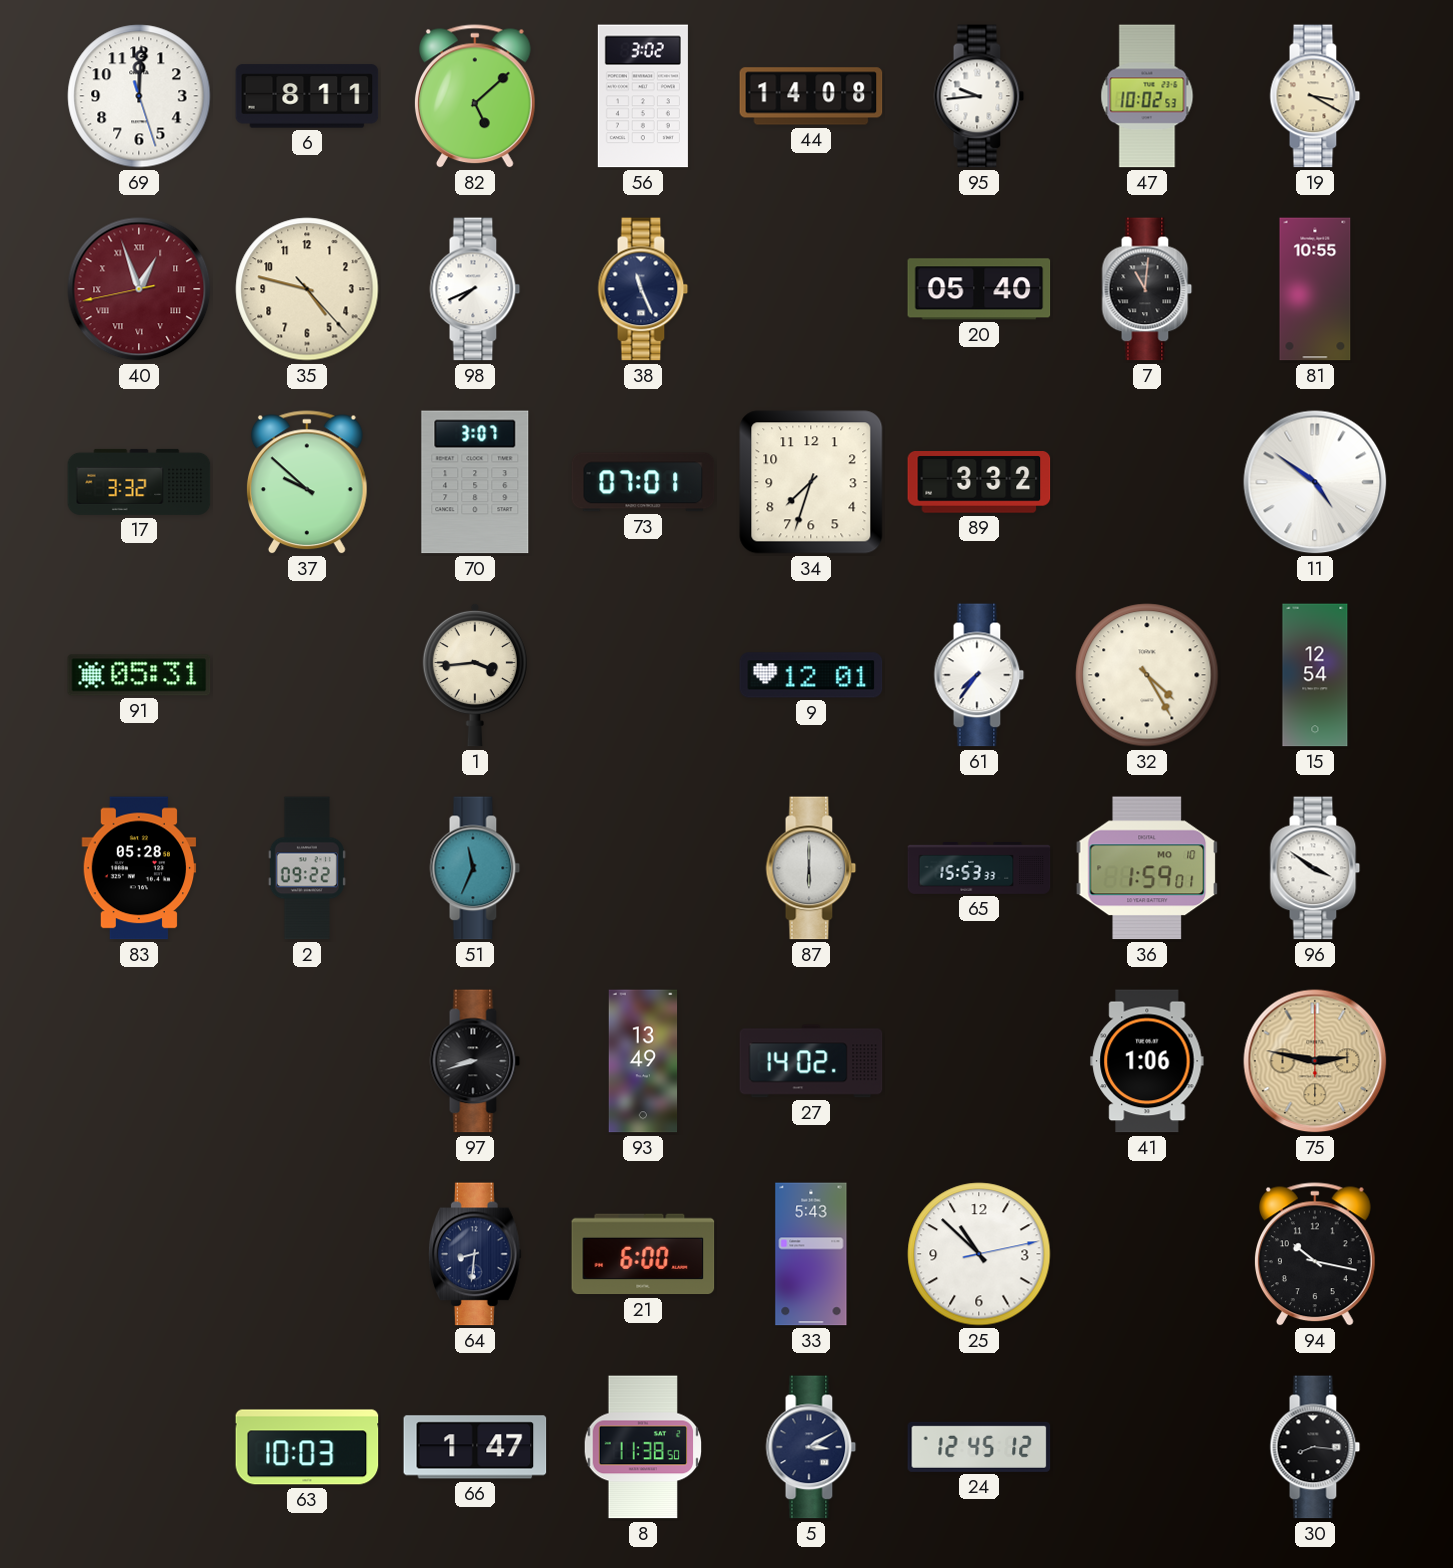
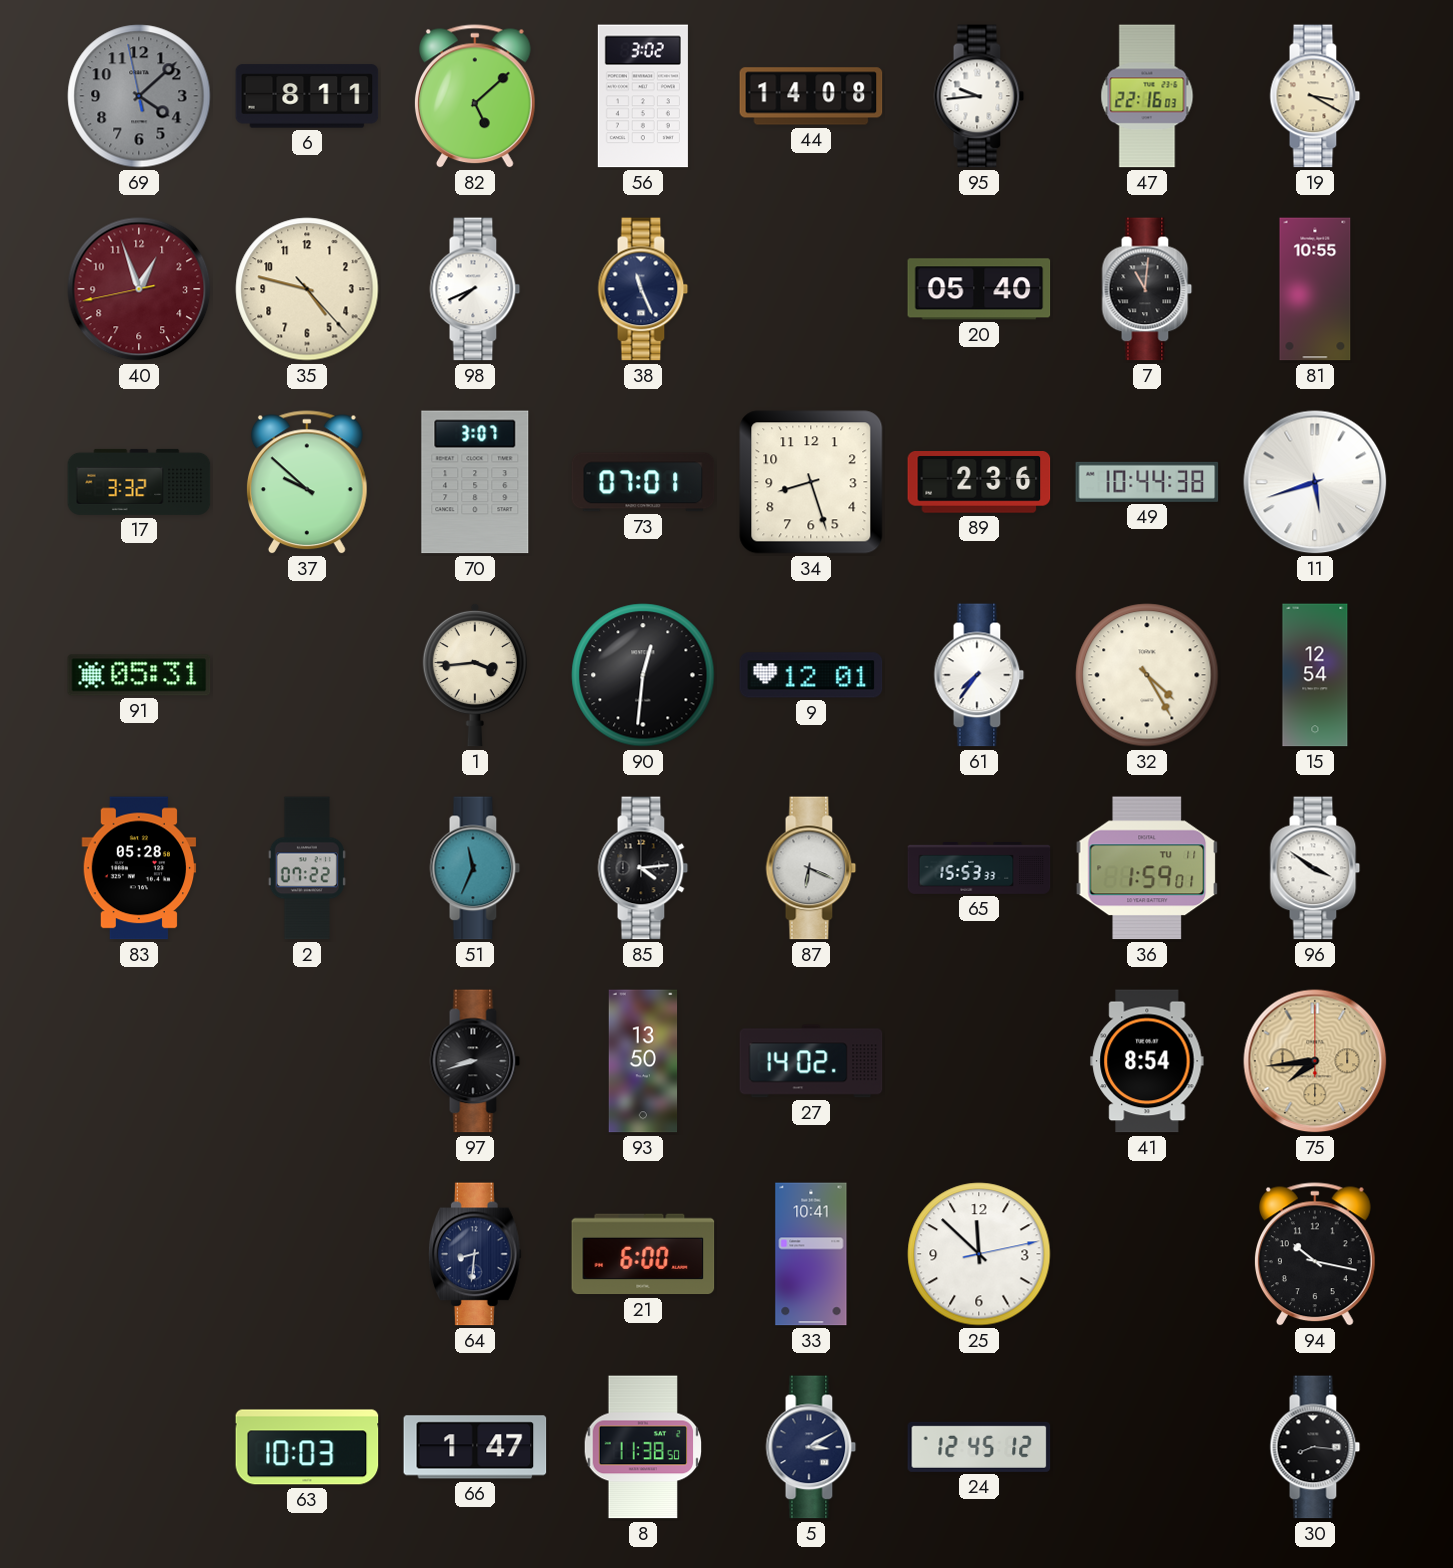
69: 12:00 -> 4:07
69 dial: white -> grey
47: 10:02 -> 22:16
40 numerals: Roman -> Arabic
34: 7:33 -> 8:27
89: 3:32 -> 2:36
49: none -> 10:44
11: 4:51 -> 5:42
90: none -> 12:31
2: 09:22 -> 07:22
85: none -> 4:14
87: 6:00 -> 6:19
36 date: MO 10 -> TU 11
93: 13:49 -> 13:50
41: 1:06 -> 8:54
75: 2:47 -> 7:44
33: 5:43 -> 10:41
25: 10:52 -> 11:52
